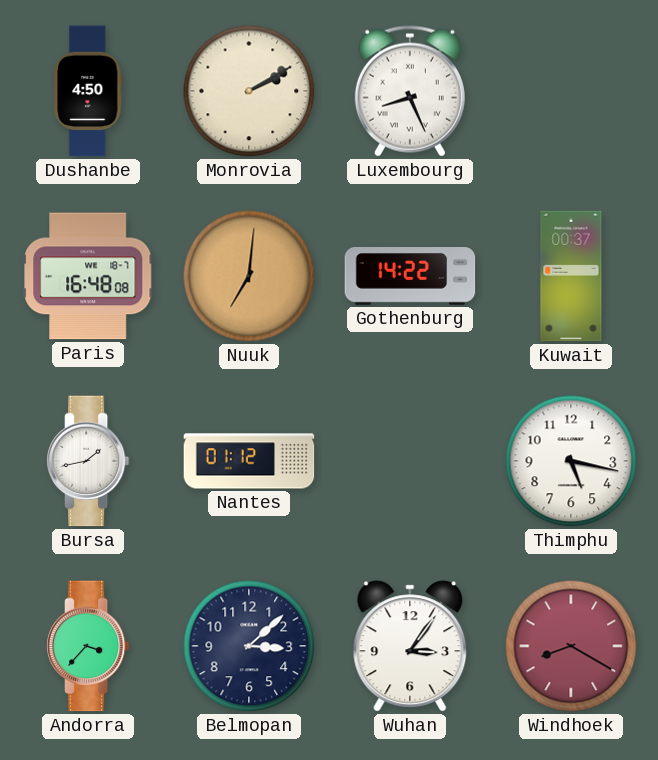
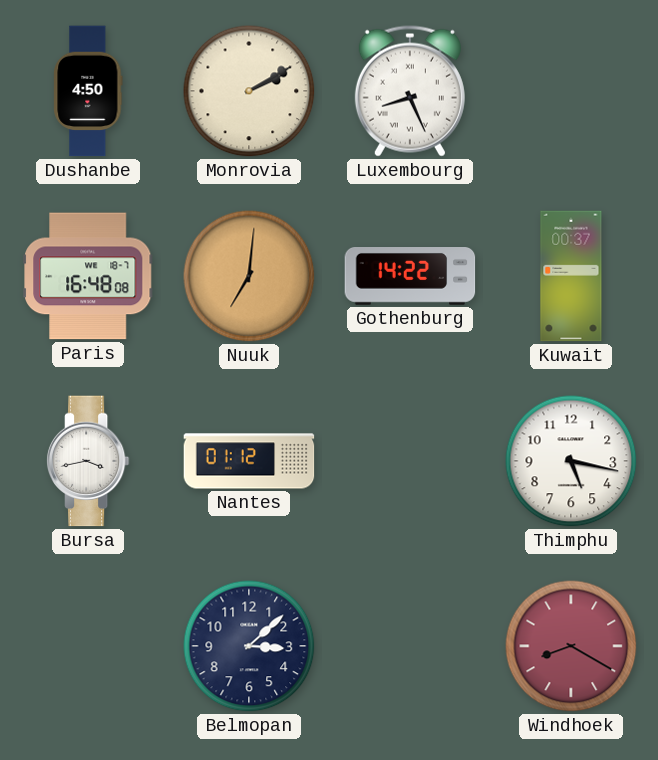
Bursa: 1:43 -> 3:43
Andorra: 3:37 -> none
Wuhan: 3:06 -> none
